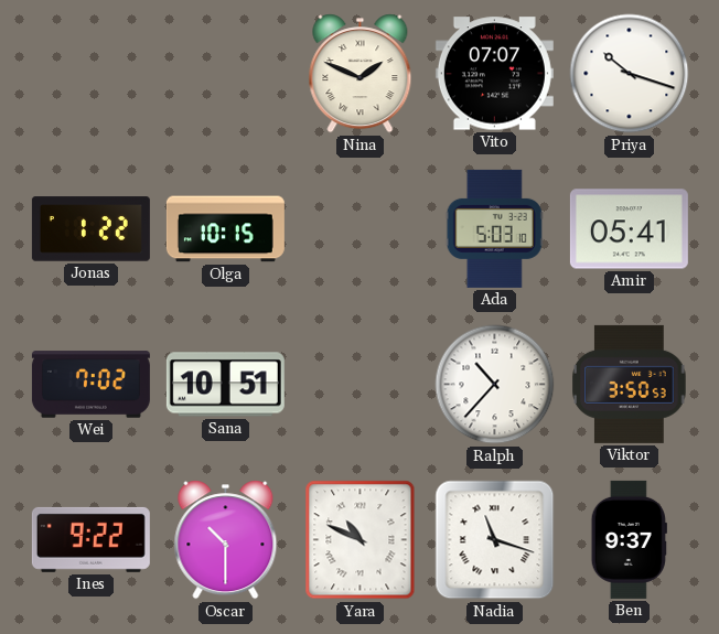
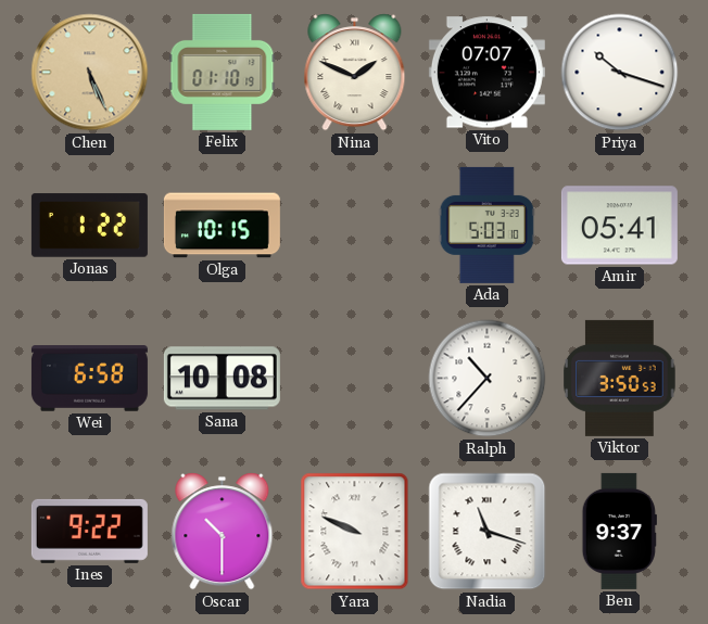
Chen: none -> 5:26
Felix: none -> 01:10
Wei: 7:02 -> 6:58
Sana: 10:51 -> 10:08
Yara: 10:49 -> 9:49
